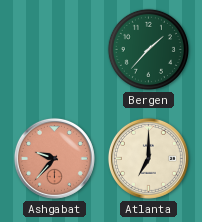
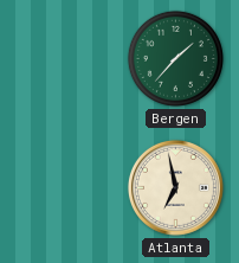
Ashgabat: 9:37 -> none
Atlanta: 7:00 -> 6:58
